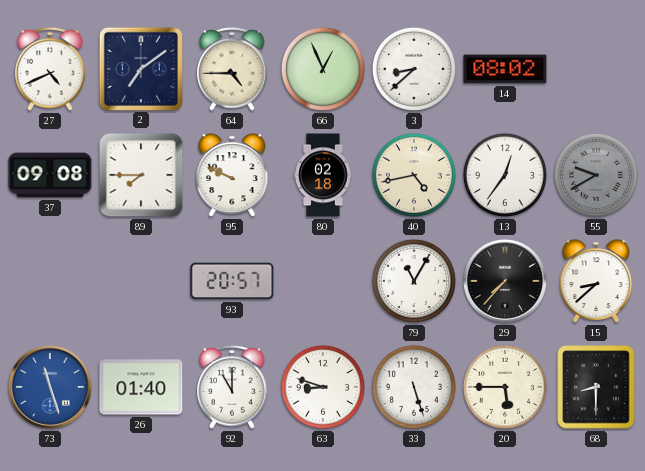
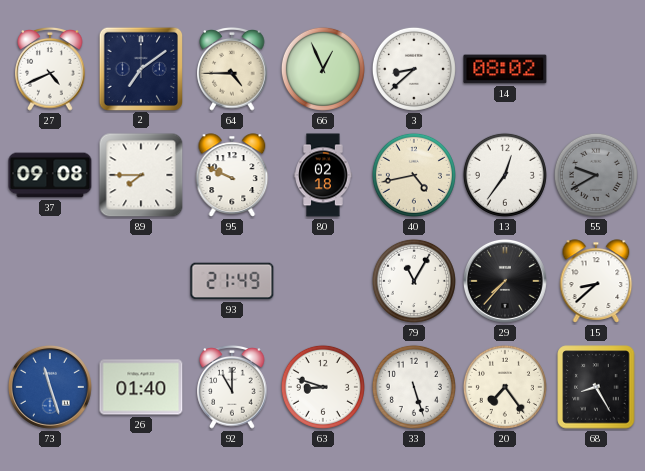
93: 20:57 -> 21:49
20: 5:45 -> 7:24
68: 8:30 -> 8:25
